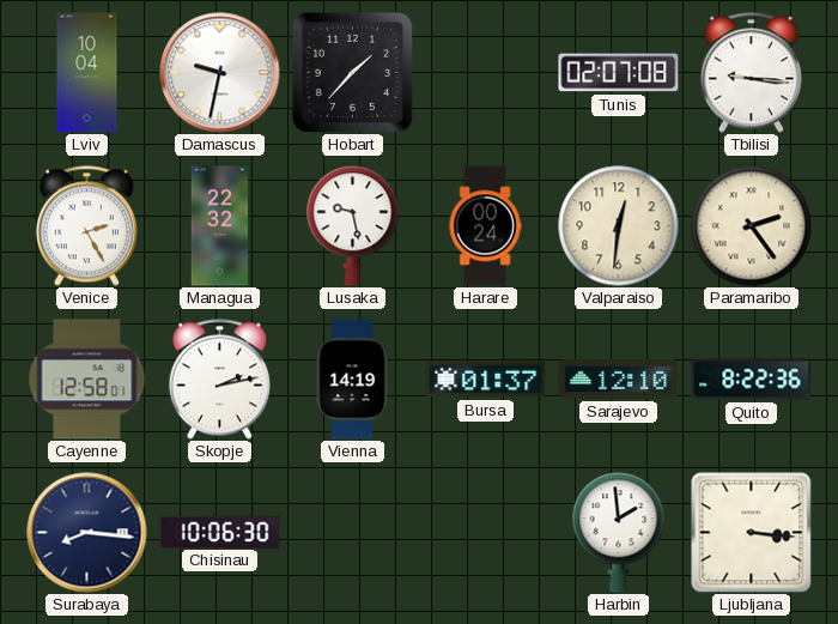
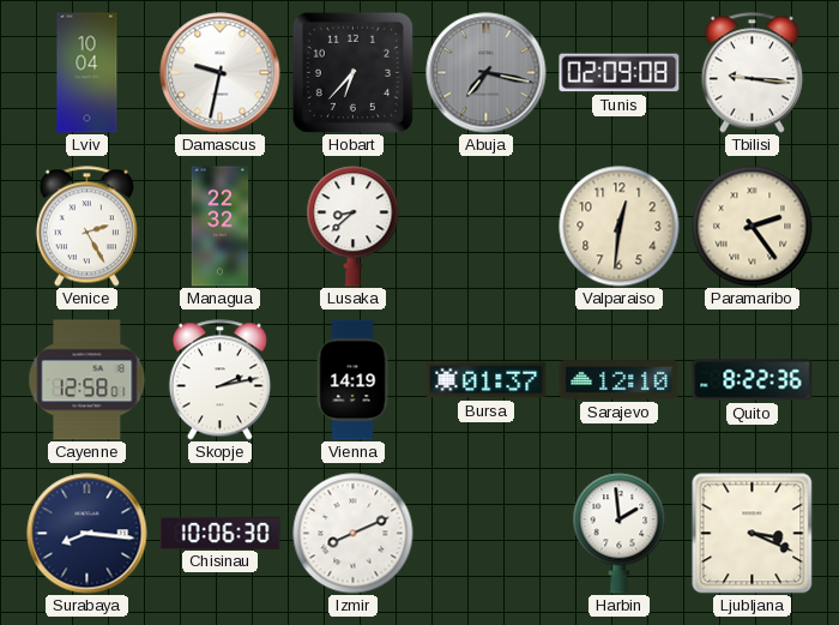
Hobart: 1:37 -> 6:37
Abuja: none -> 7:17
Tunis: 02:07 -> 02:09
Lusaka: 9:28 -> 8:38
Harare: 00:24 -> none
Izmir: none -> 8:11
Ljubljana: 3:16 -> 3:19
